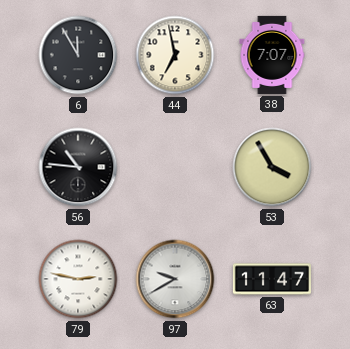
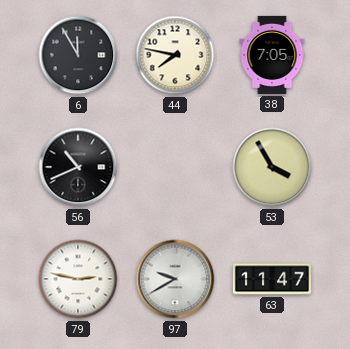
44: 6:58 -> 7:47
38: 7:07 -> 7:05
56: 10:46 -> 10:41
